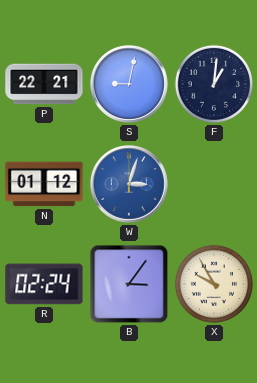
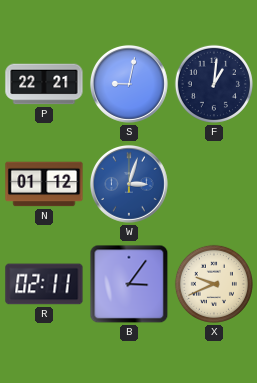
R: 02:24 -> 02:11
X: 9:55 -> 9:41
